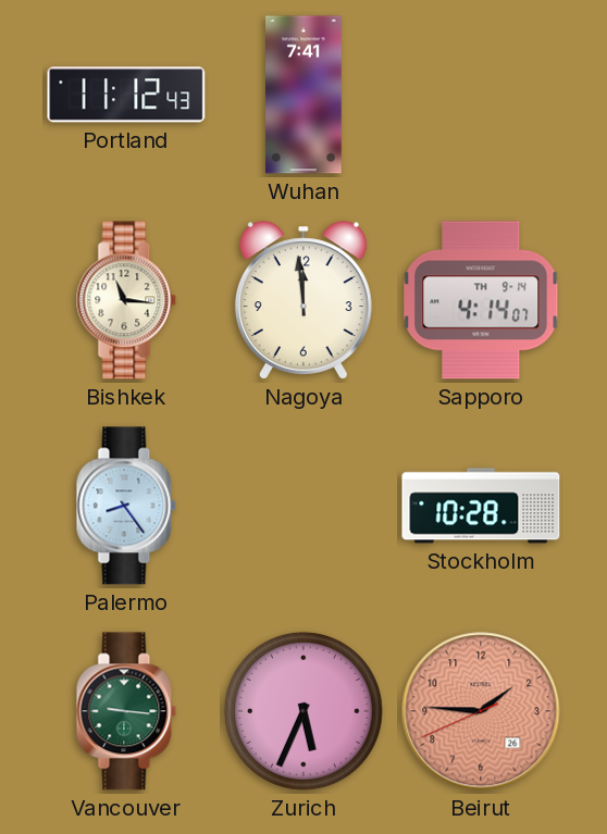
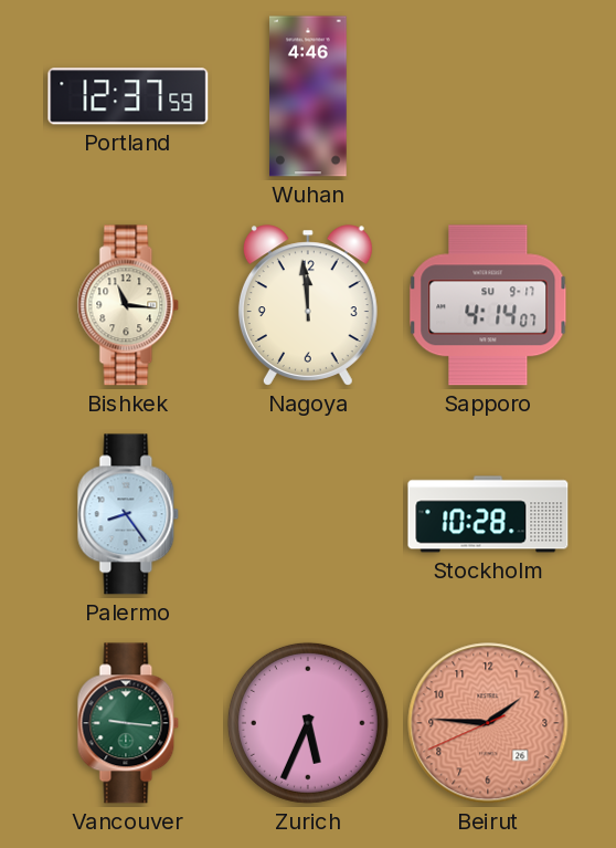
Portland: 11:12 -> 12:37
Wuhan: 7:41 -> 4:46
Sapporo date: TH 9-14 -> SU 9-17
